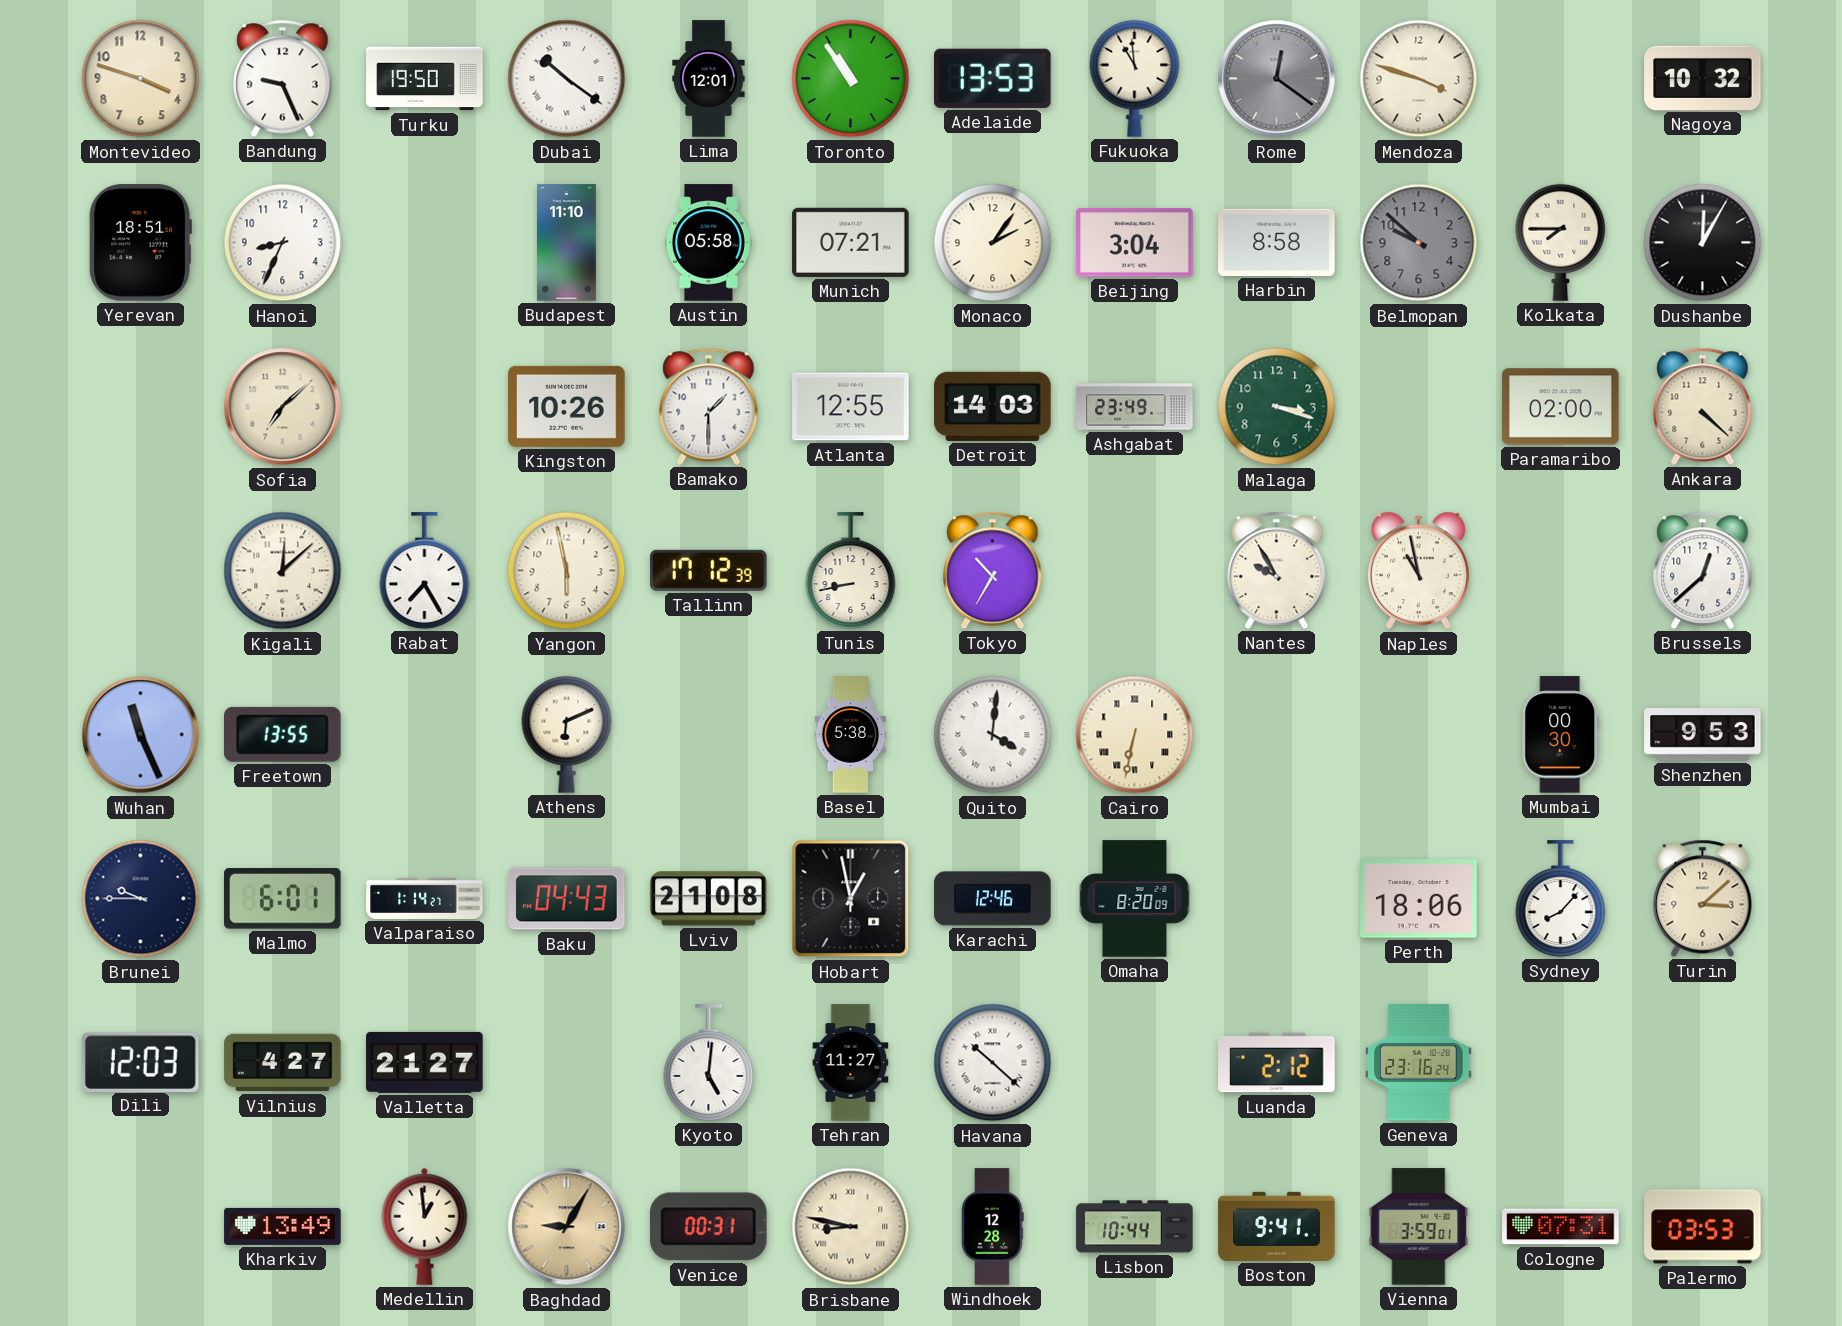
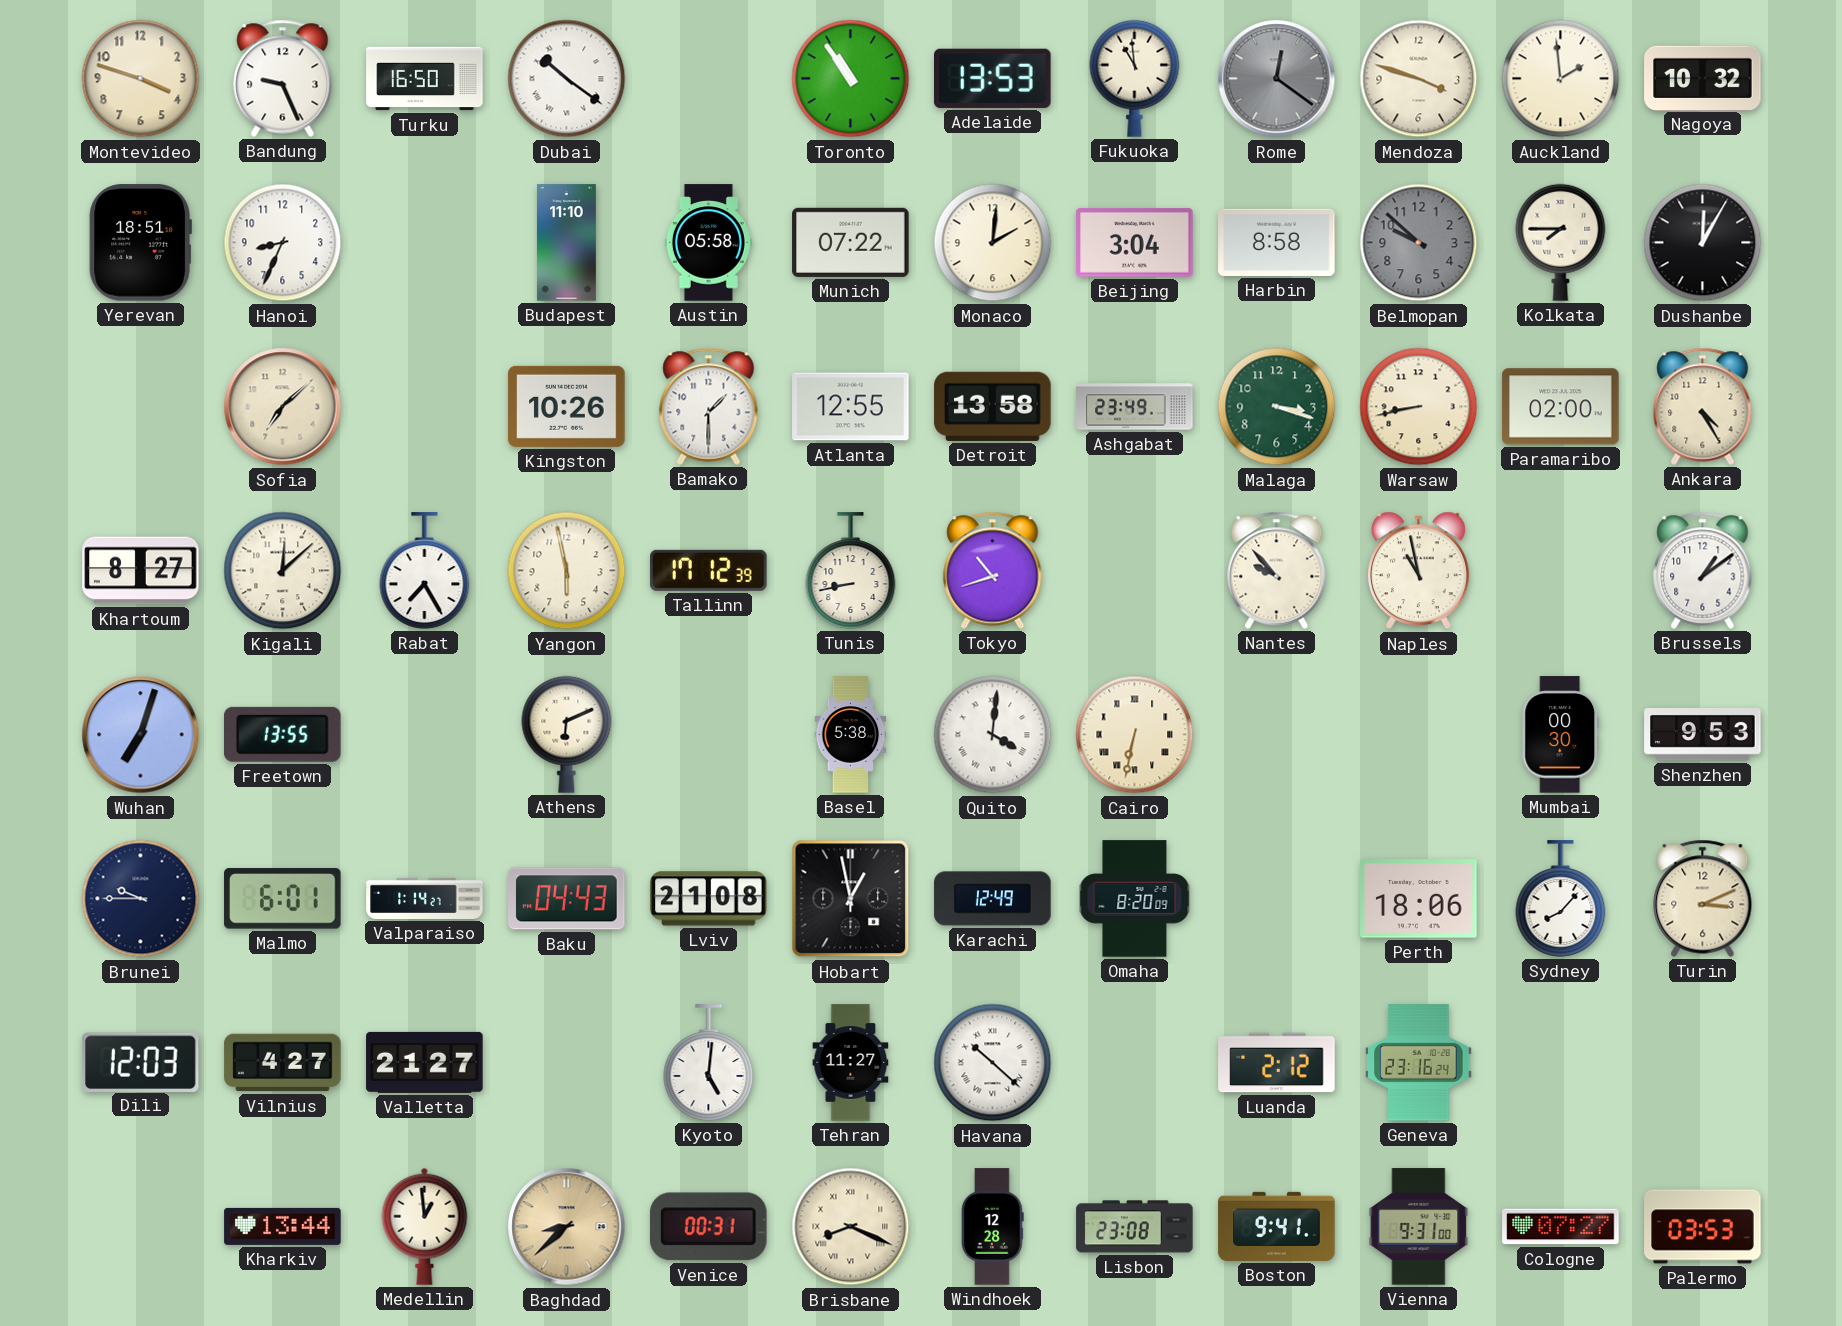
Turku: 19:50 -> 16:50
Lima: 12:01 -> none
Auckland: none -> 1:59
Munich: 07:21 -> 07:22
Monaco: 2:06 -> 2:01
Detroit: 14:03 -> 13:58
Warsaw: none -> 8:43
Ankara: 4:22 -> 4:25
Khartoum: none -> 8:27
Tokyo: 10:35 -> 10:42
Nantes: 9:55 -> 9:53
Brussels: 12:38 -> 1:09
Wuhan: 11:26 -> 7:03
Karachi: 12:46 -> 12:49
Turin: 3:08 -> 3:11
Kharkiv: 13:49 -> 13:44
Baghdad: 9:05 -> 8:38
Brisbane: 8:47 -> 8:19
Lisbon: 10:44 -> 23:08
Vienna: 3:59 -> 9:31
Cologne: 07:31 -> 07:27
